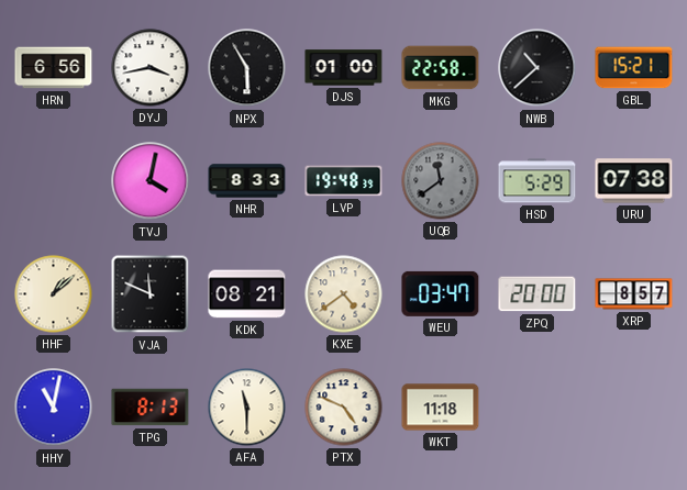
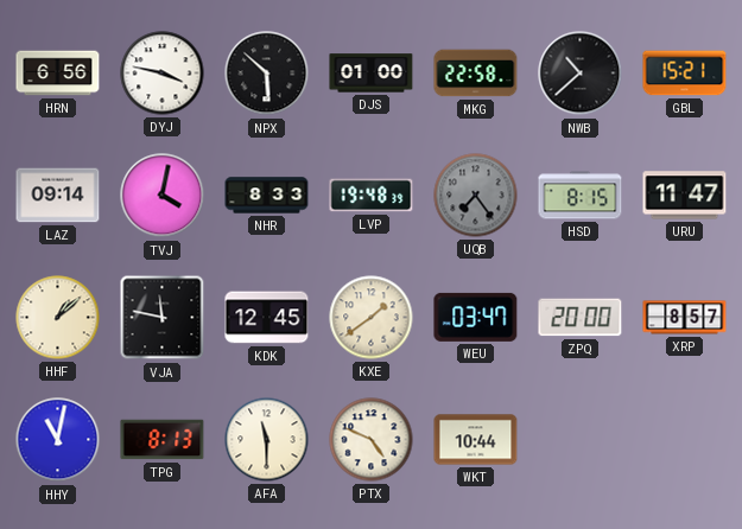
DYJ: 3:43 -> 3:47
NPX: 5:55 -> 5:52
LAZ: none -> 09:14
UQB: 11:39 -> 7:24
HSD: 5:29 -> 8:15
URU: 07:38 -> 11:47
VJA: 11:49 -> 11:47
KDK: 08:21 -> 12:45
KXE: 4:39 -> 1:39
WKT: 11:18 -> 10:44
